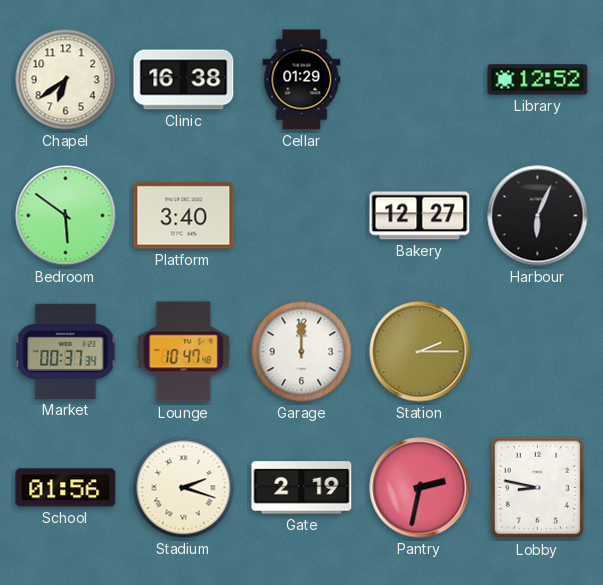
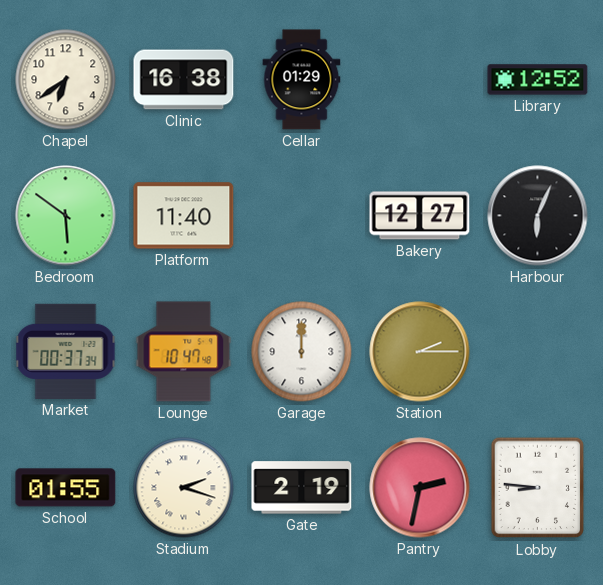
Platform: 3:40 -> 11:40
School: 01:56 -> 01:55
Lobby: 8:47 -> 8:46
